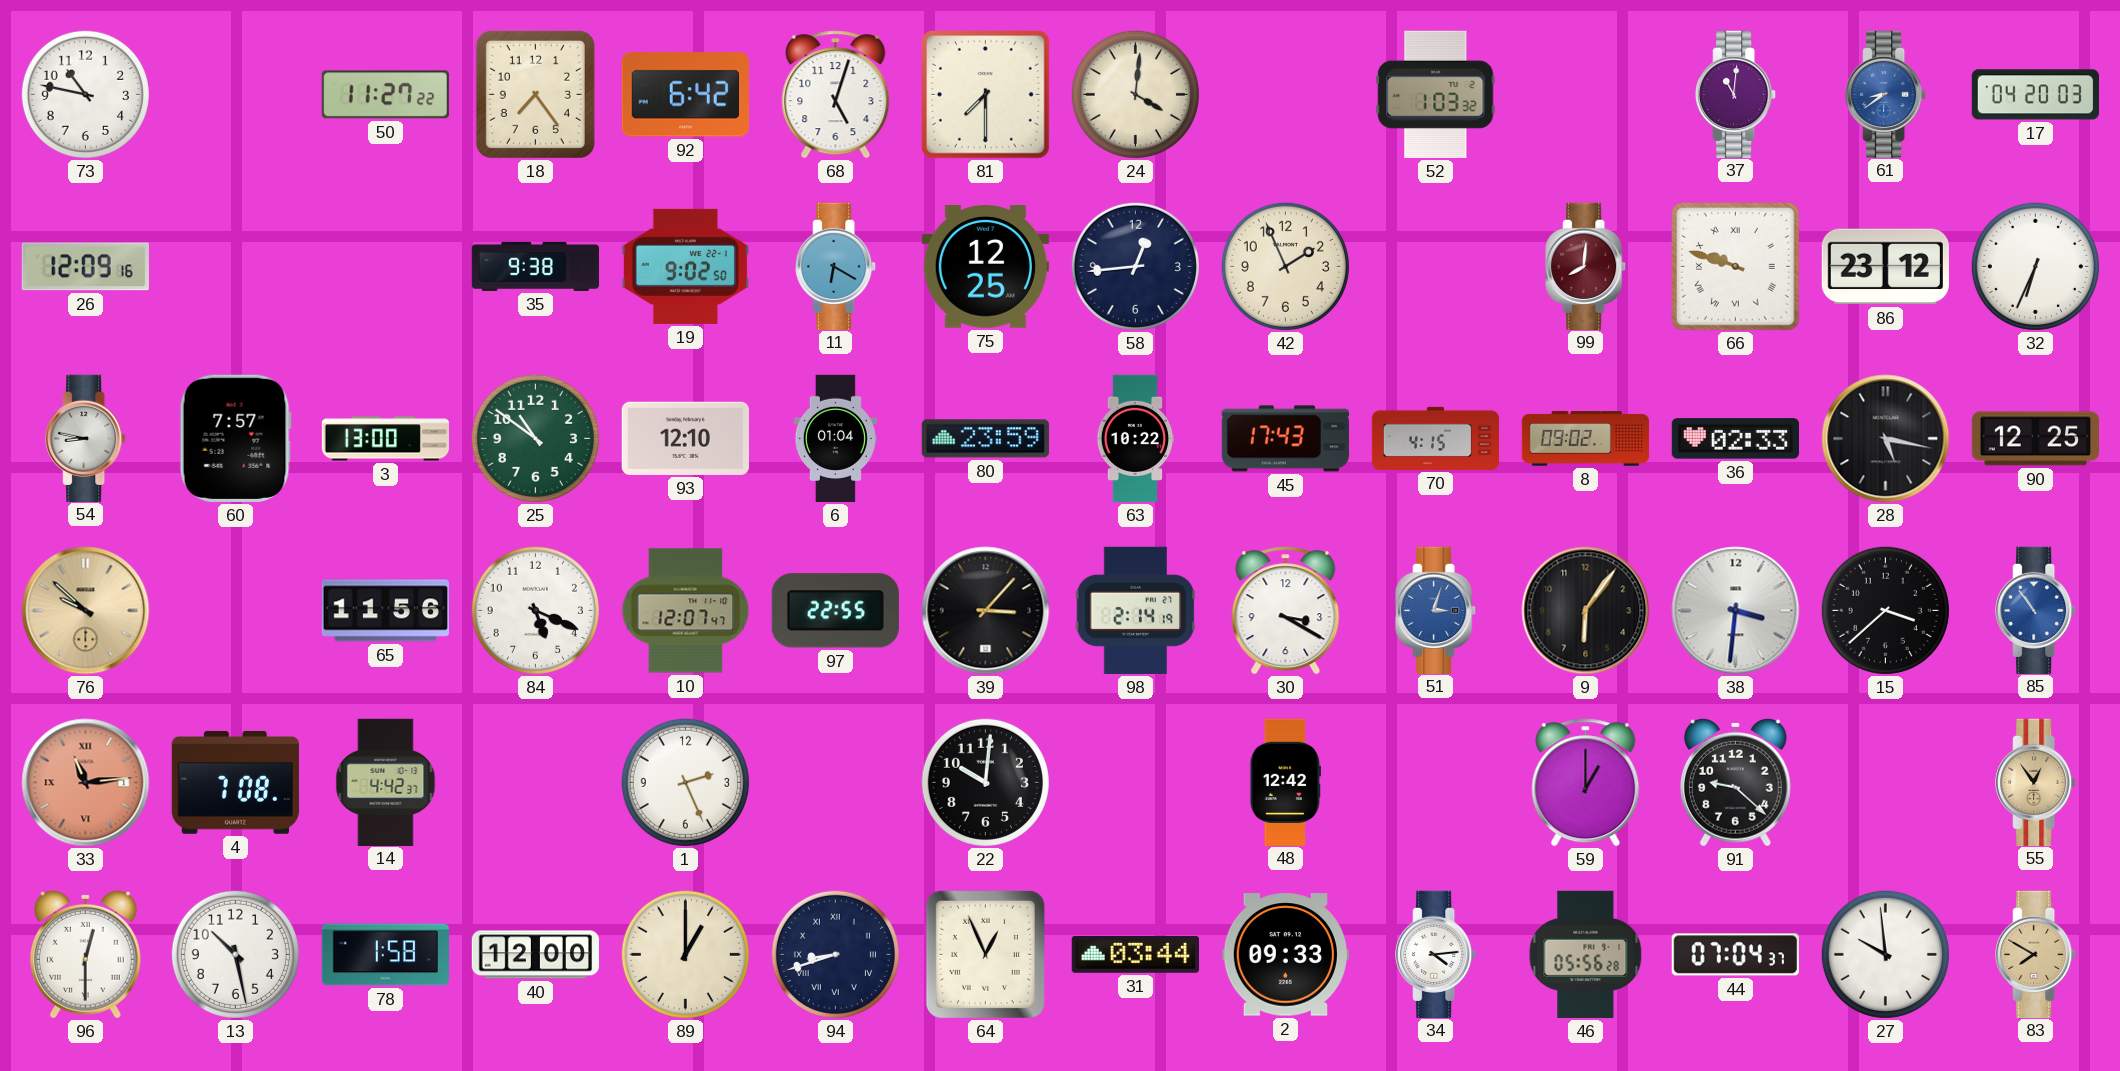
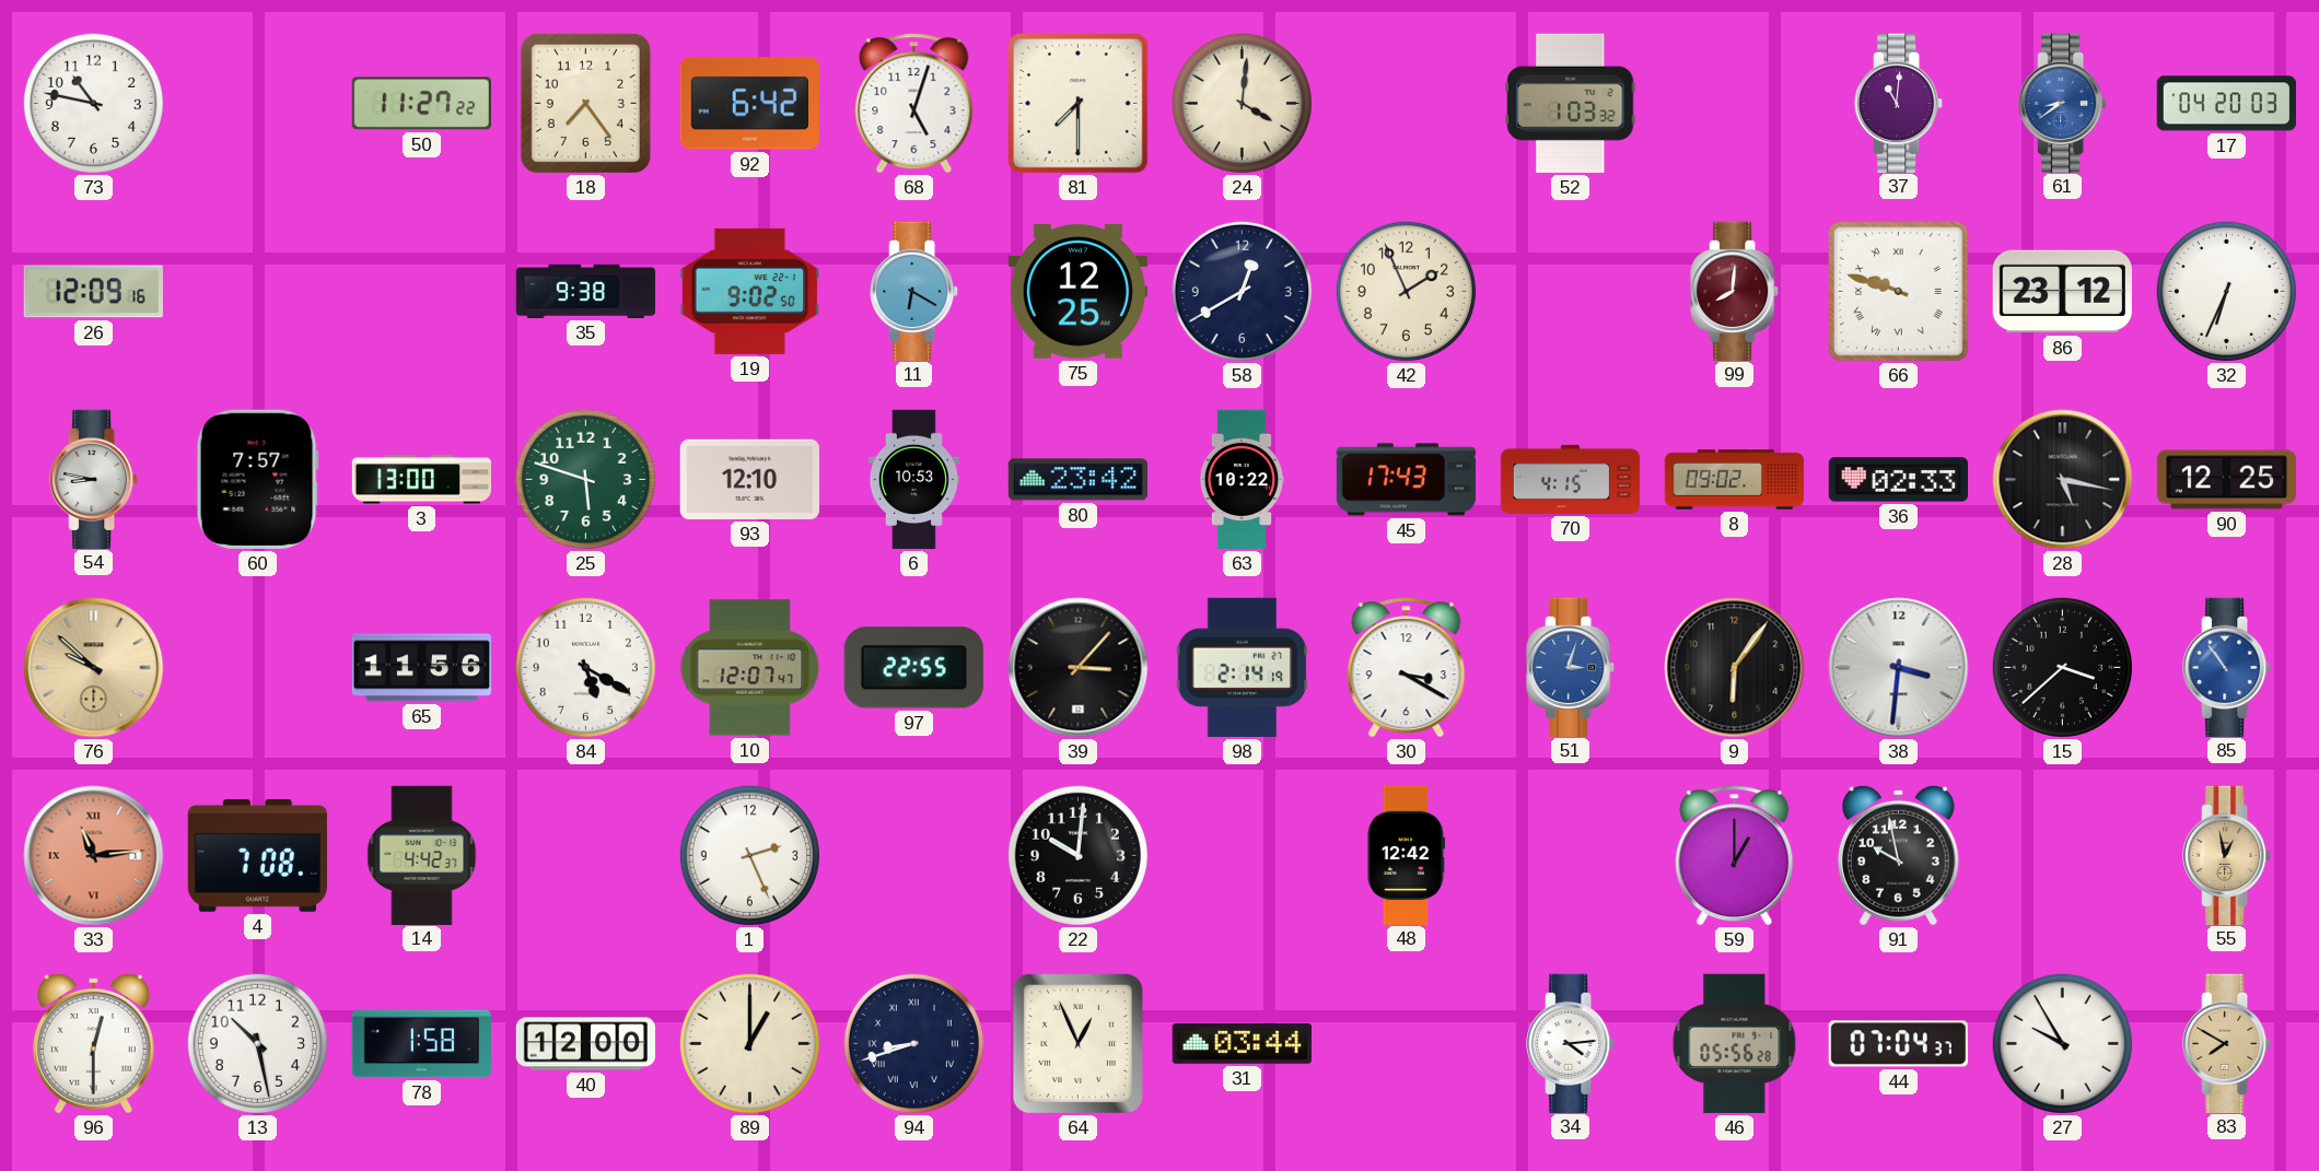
58: 12:44 -> 12:40
25: 10:51 -> 5:48
6: 01:04 -> 10:53
80: 23:59 -> 23:42
84: 5:19 -> 5:20
91: 9:22 -> 9:58
55: 12:54 -> 12:58
2: 09:33 -> none
27: 9:59 -> 9:55
